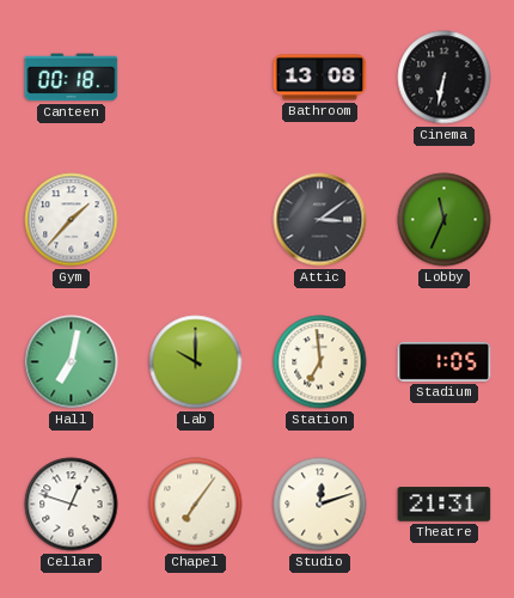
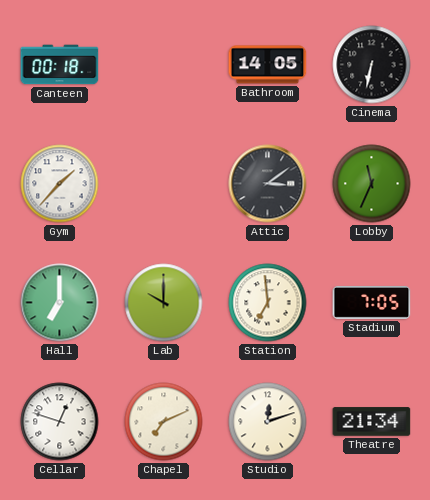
Bathroom: 13:08 -> 14:05
Hall: 7:02 -> 7:00
Stadium: 1:05 -> 7:05
Chapel: 7:06 -> 7:11
Theatre: 21:31 -> 21:34
